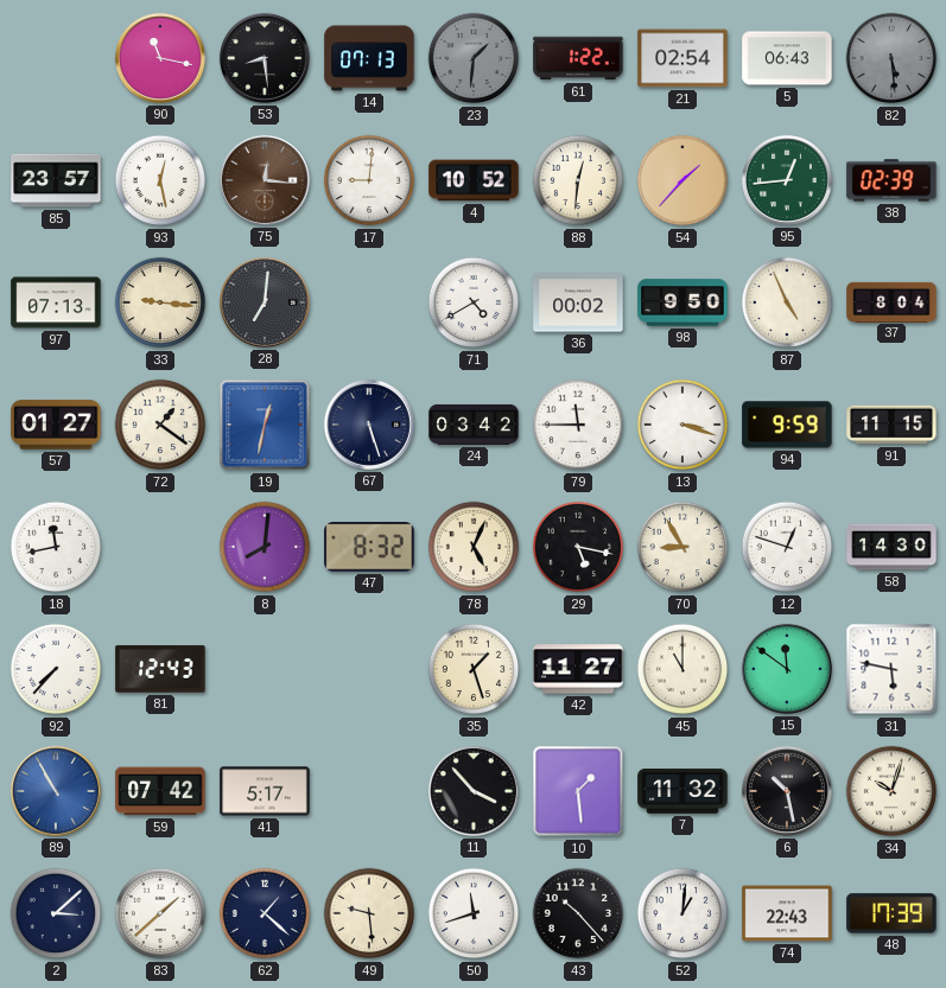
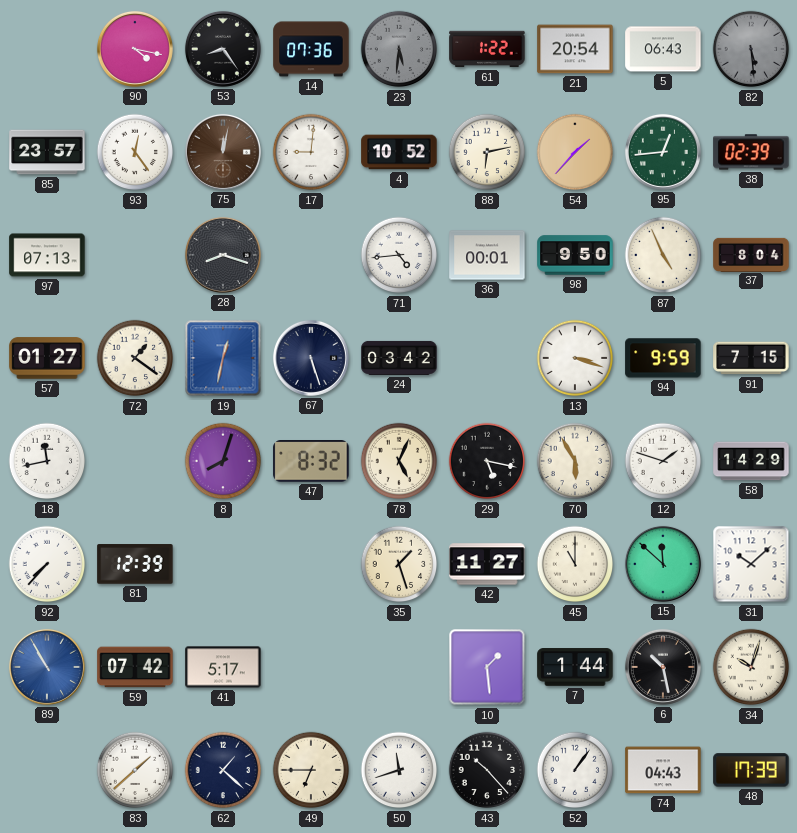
90: 11:17 -> 4:17
53: 8:29 -> 8:24
14: 07:13 -> 07:36
23: 1:31 -> 5:31
21: 02:54 -> 20:54
93: 12:28 -> 12:24
75: 12:16 -> 12:02
88: 12:31 -> 6:13
33: 9:16 -> none
28: 7:01 -> 8:18
71: 4:40 -> 4:44
36: 00:02 -> 00:01
79: 11:45 -> none
91: 11:15 -> 7:15
8: 8:01 -> 8:03
70: 8:55 -> 5:55
12: 12:48 -> 1:48
58: 14:30 -> 14:29
81: 12:43 -> 12:39
15: 11:51 -> 11:52
31: 5:47 -> 10:08
11: 3:53 -> none
7: 11:32 -> 1:44
2: 3:08 -> none
49: 9:29 -> 6:45
52: 1:01 -> 1:06
74: 22:43 -> 04:43
